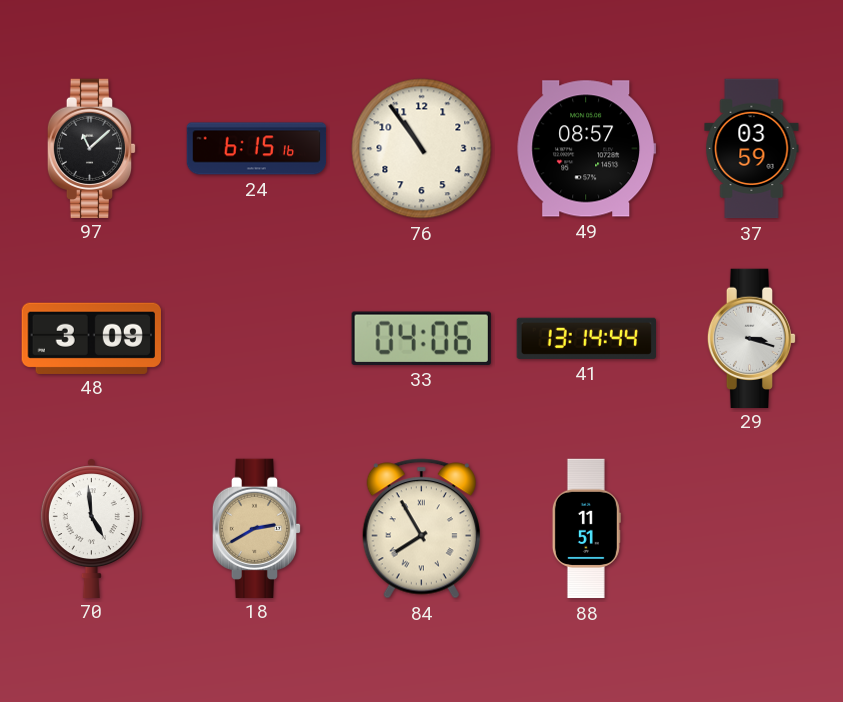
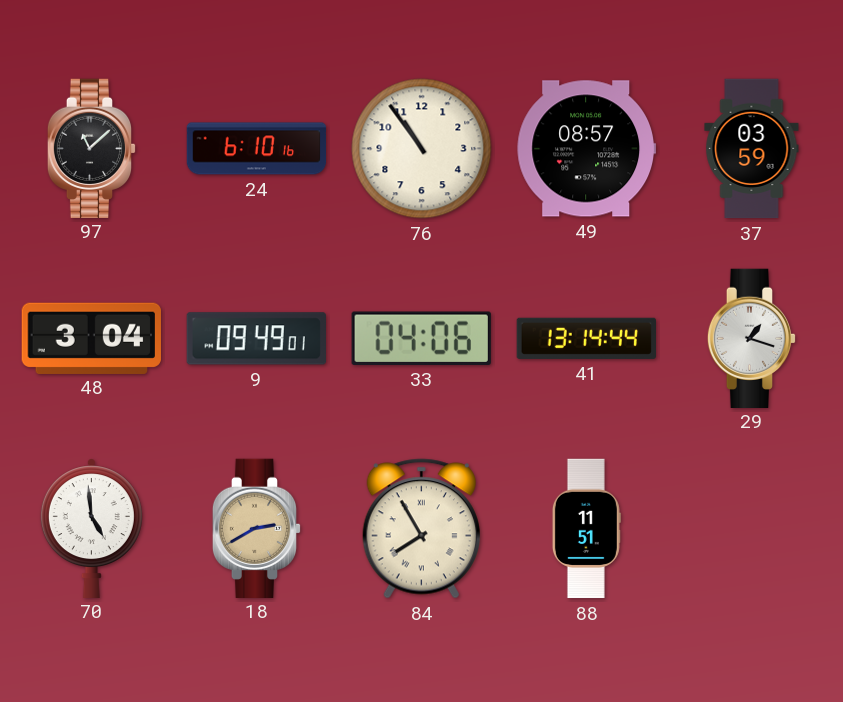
24: 6:15 -> 6:10
48: 3:09 -> 3:04
9: none -> 09:49
29: 3:18 -> 1:18
